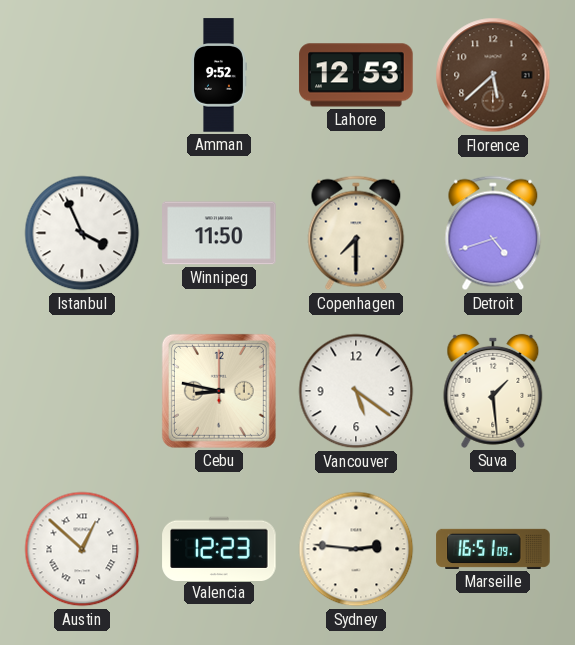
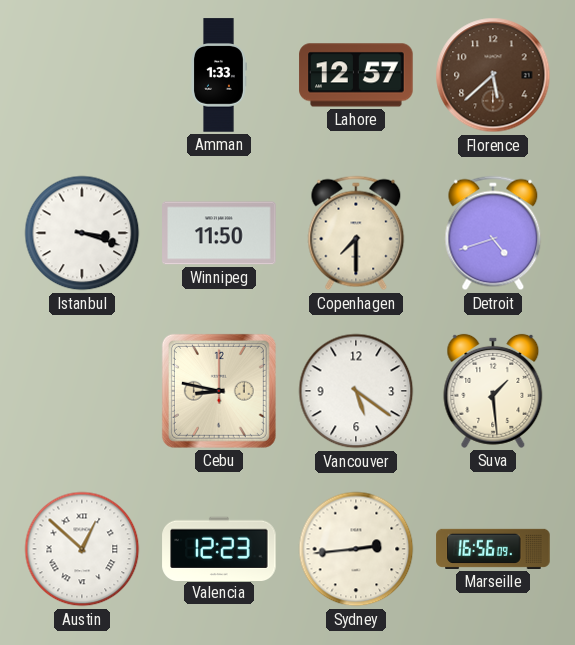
Amman: 9:52 -> 1:33
Lahore: 12:53 -> 12:57
Istanbul: 3:56 -> 3:18
Sydney: 2:46 -> 2:44
Marseille: 16:51 -> 16:56
